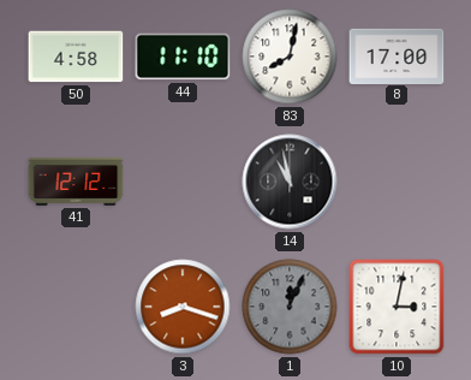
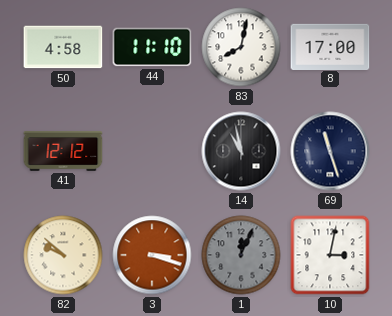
69: none -> 11:27
82: none -> 9:52
3: 8:18 -> 3:18
